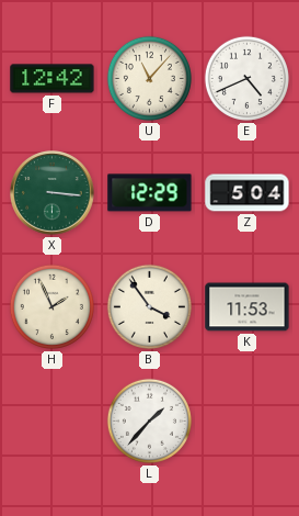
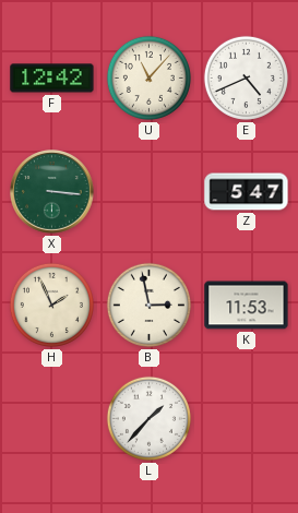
D: 12:29 -> none
Z: 5:04 -> 5:47
B: 3:54 -> 2:58
